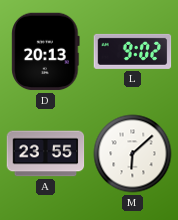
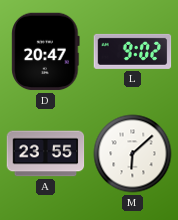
D: 20:13 -> 20:47
